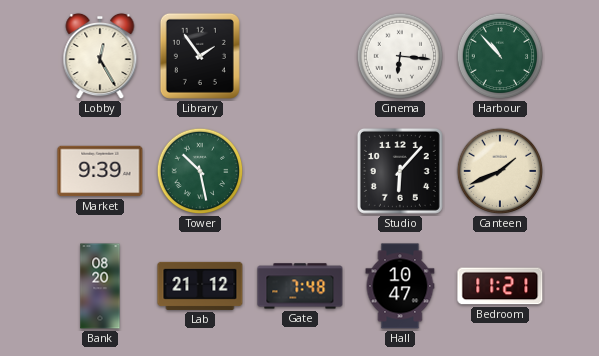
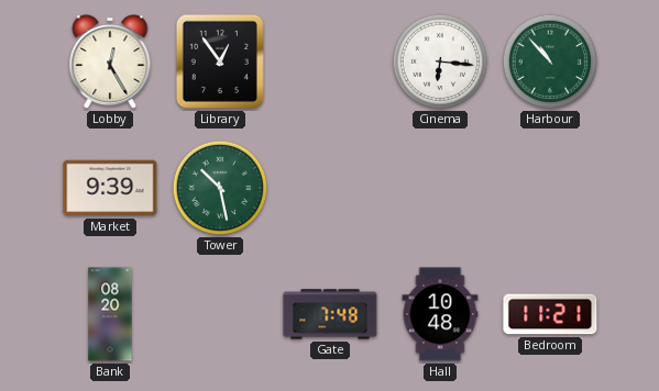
Library: 1:54 -> 12:54
Studio: 6:07 -> none
Canteen: 1:41 -> none
Lab: 21:12 -> none
Hall: 10:47 -> 10:48
